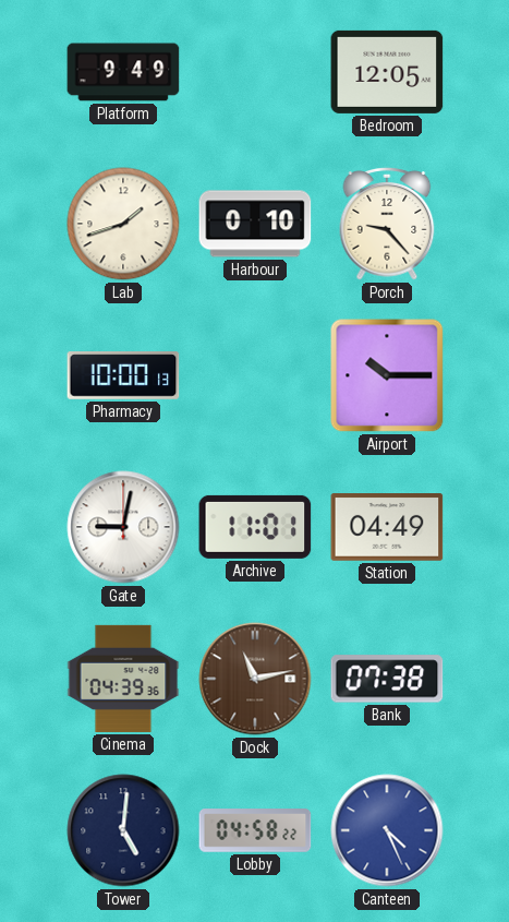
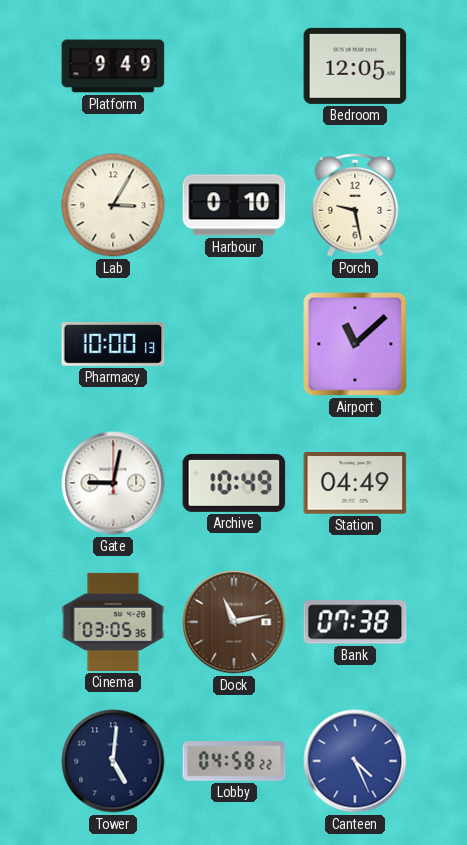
Lab: 1:42 -> 3:05
Porch: 9:23 -> 9:28
Airport: 10:15 -> 11:08
Archive: 11:01 -> 10:49
Cinema: 04:39 -> 03:05
